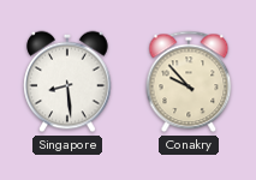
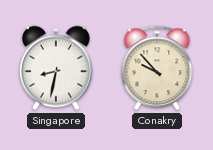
Singapore: 8:29 -> 8:32
